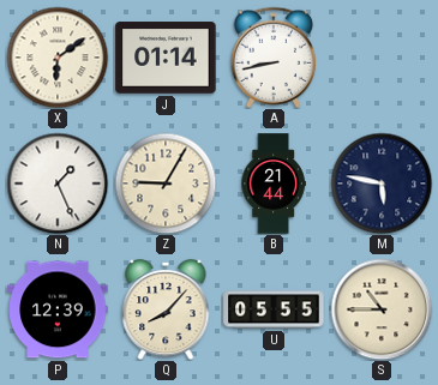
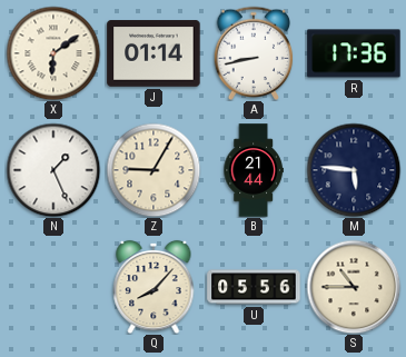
R: none -> 17:36
M: 5:47 -> 5:46
P: 12:39 -> none
U: 05:55 -> 05:56
